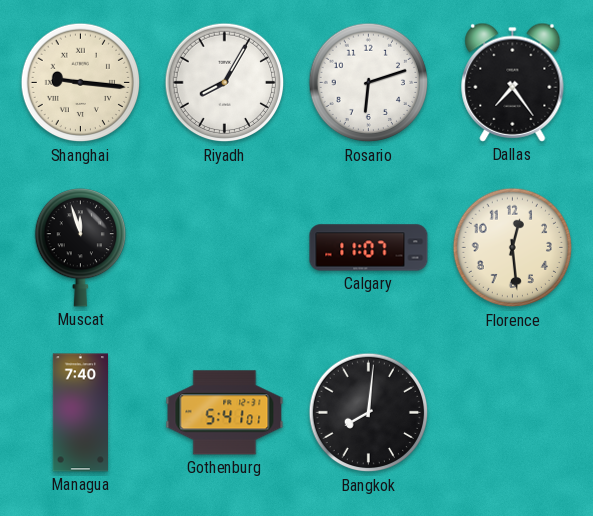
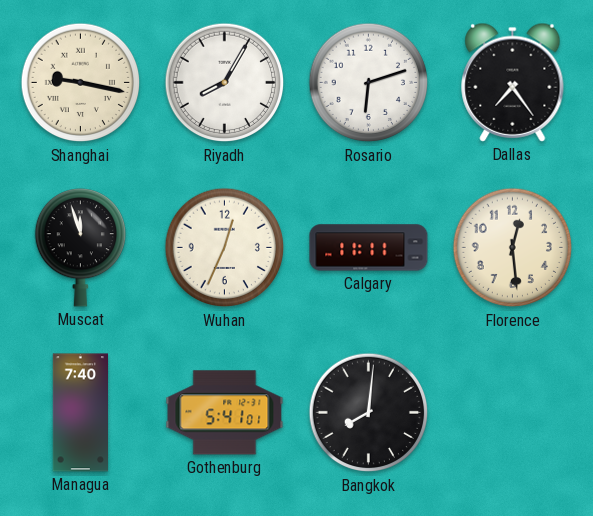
Shanghai: 9:16 -> 9:17
Wuhan: none -> 12:34
Calgary: 11:07 -> 11:11
